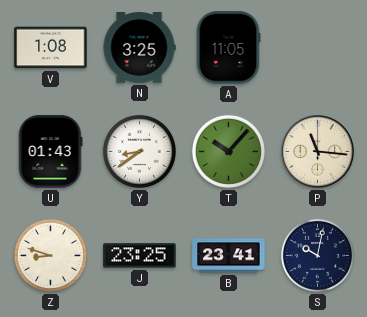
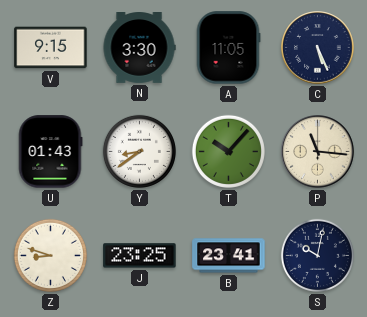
V: 1:08 -> 9:15
N: 3:25 -> 3:30
C: none -> 5:26
